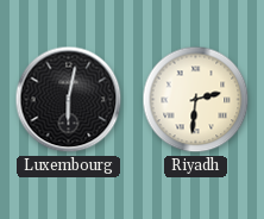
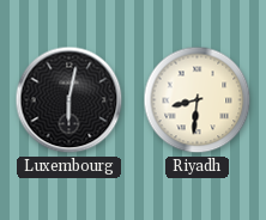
Riyadh: 2:31 -> 8:31
